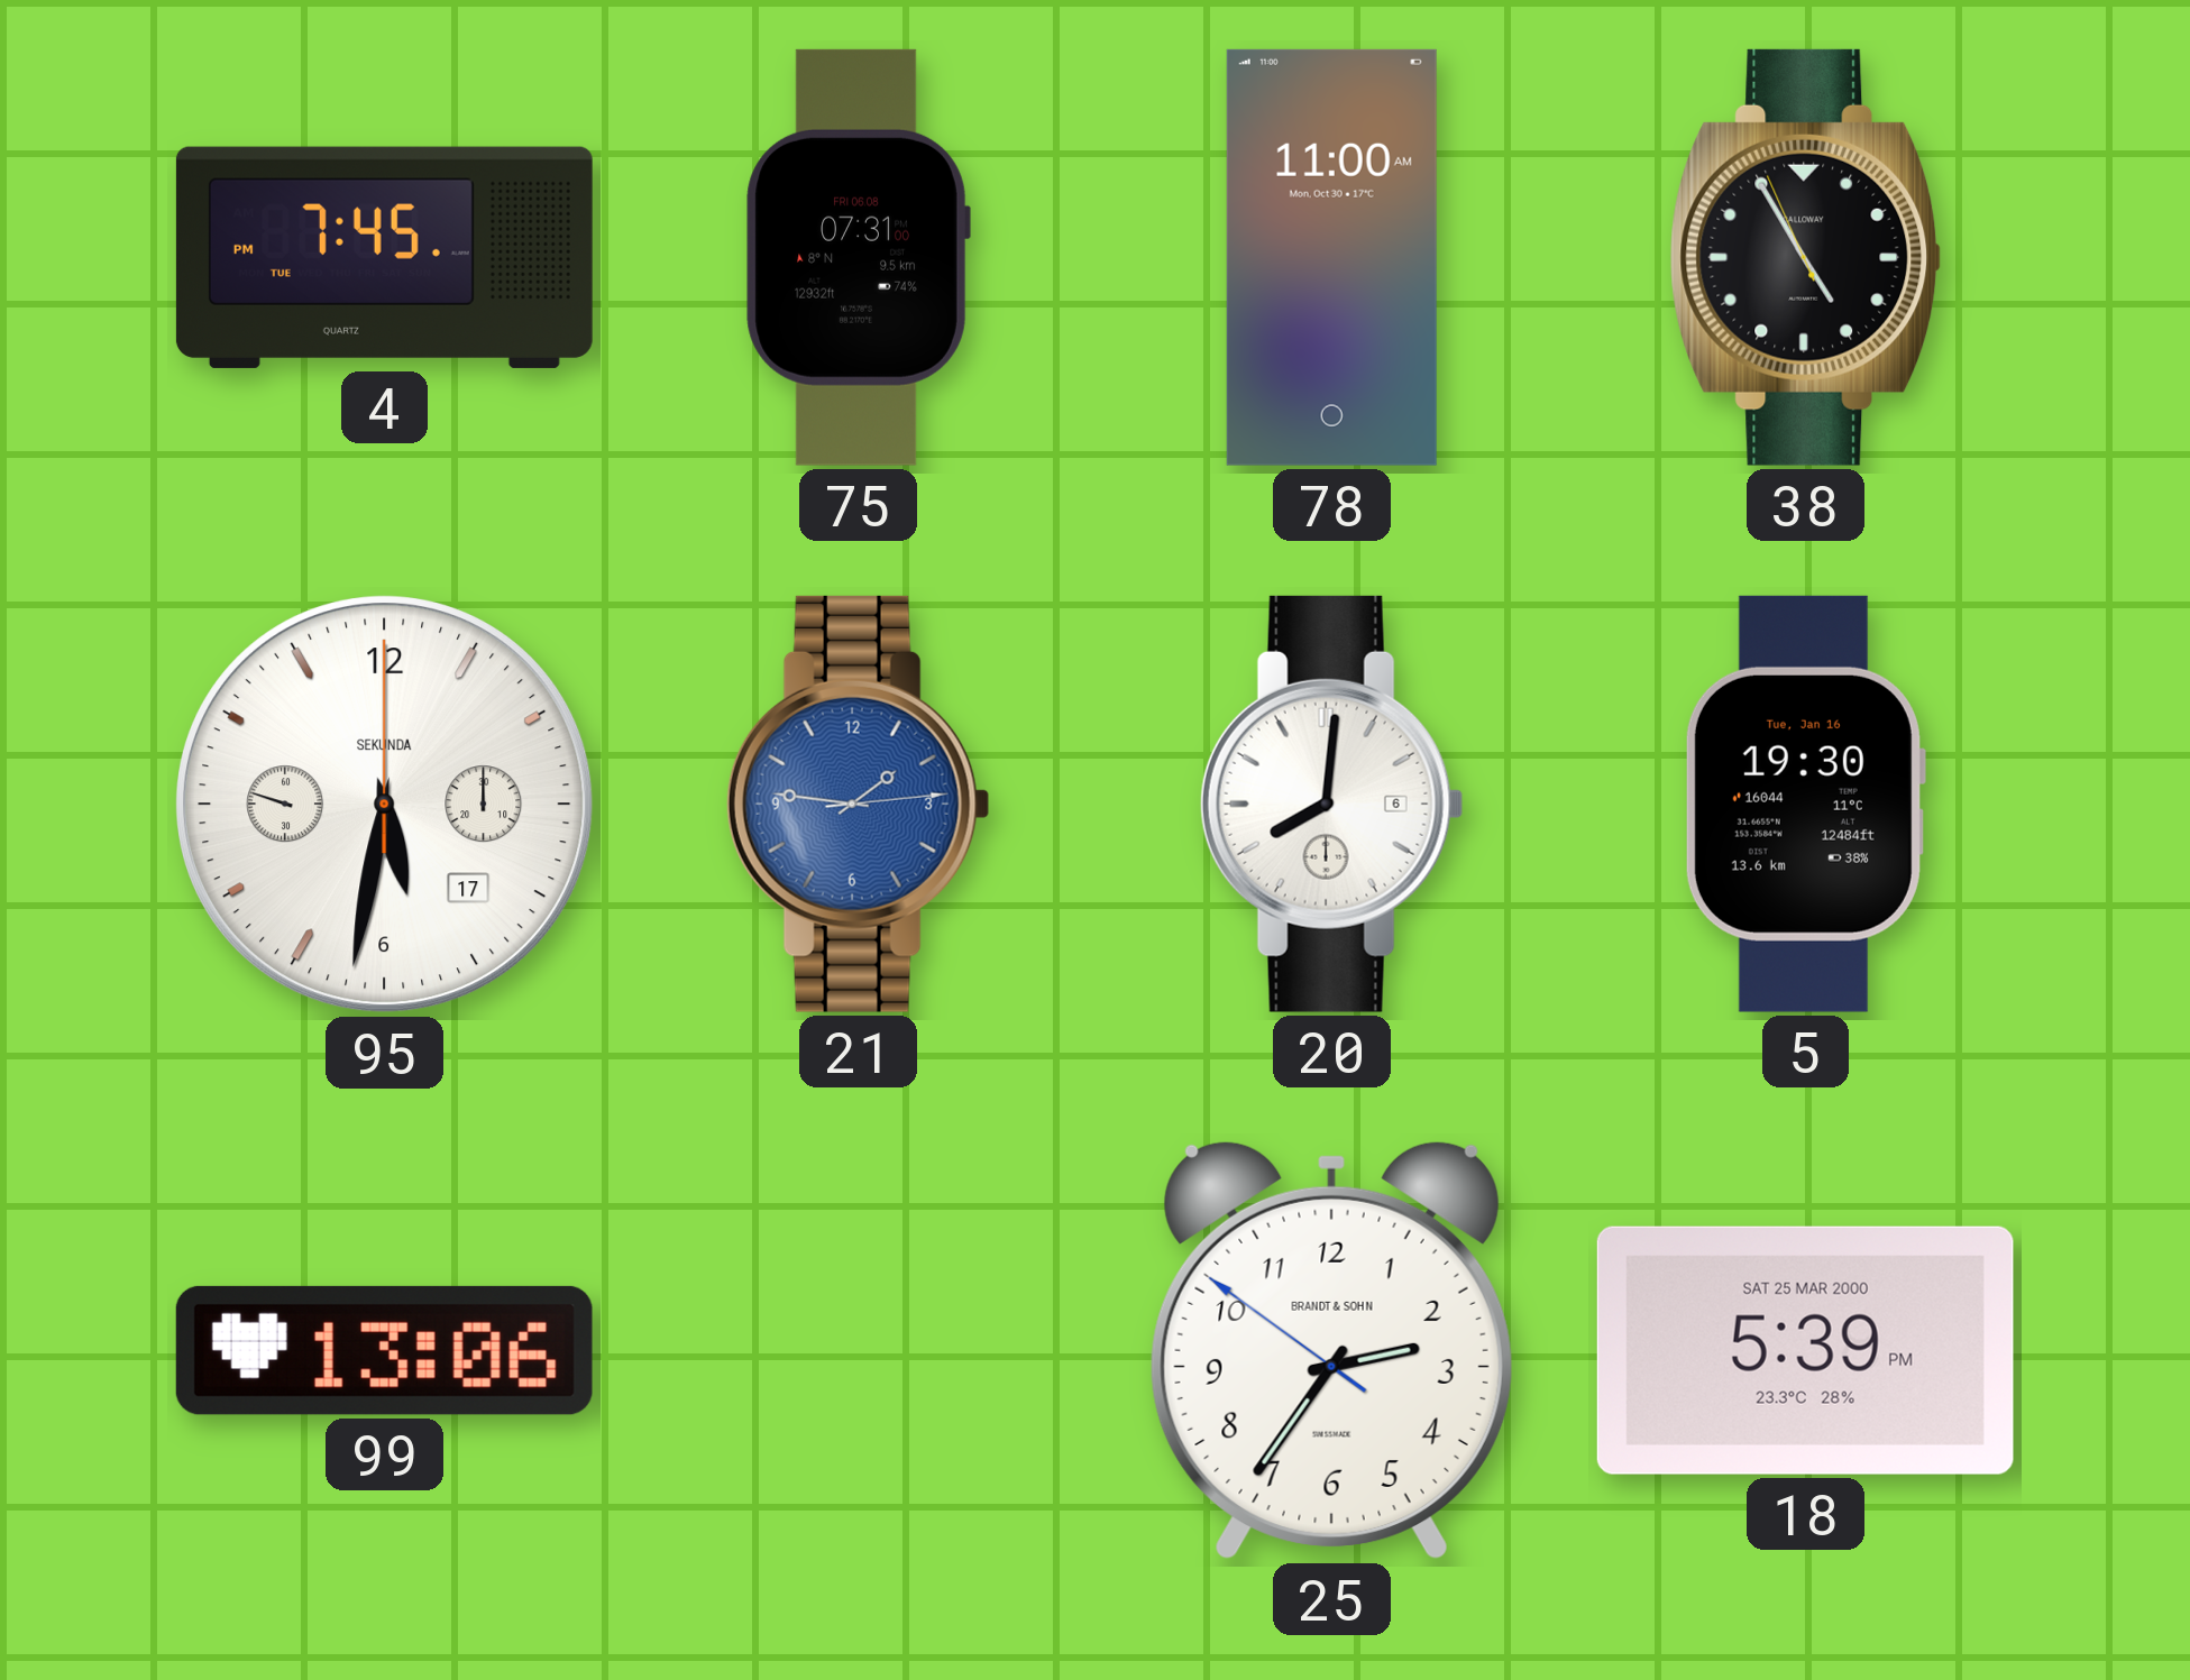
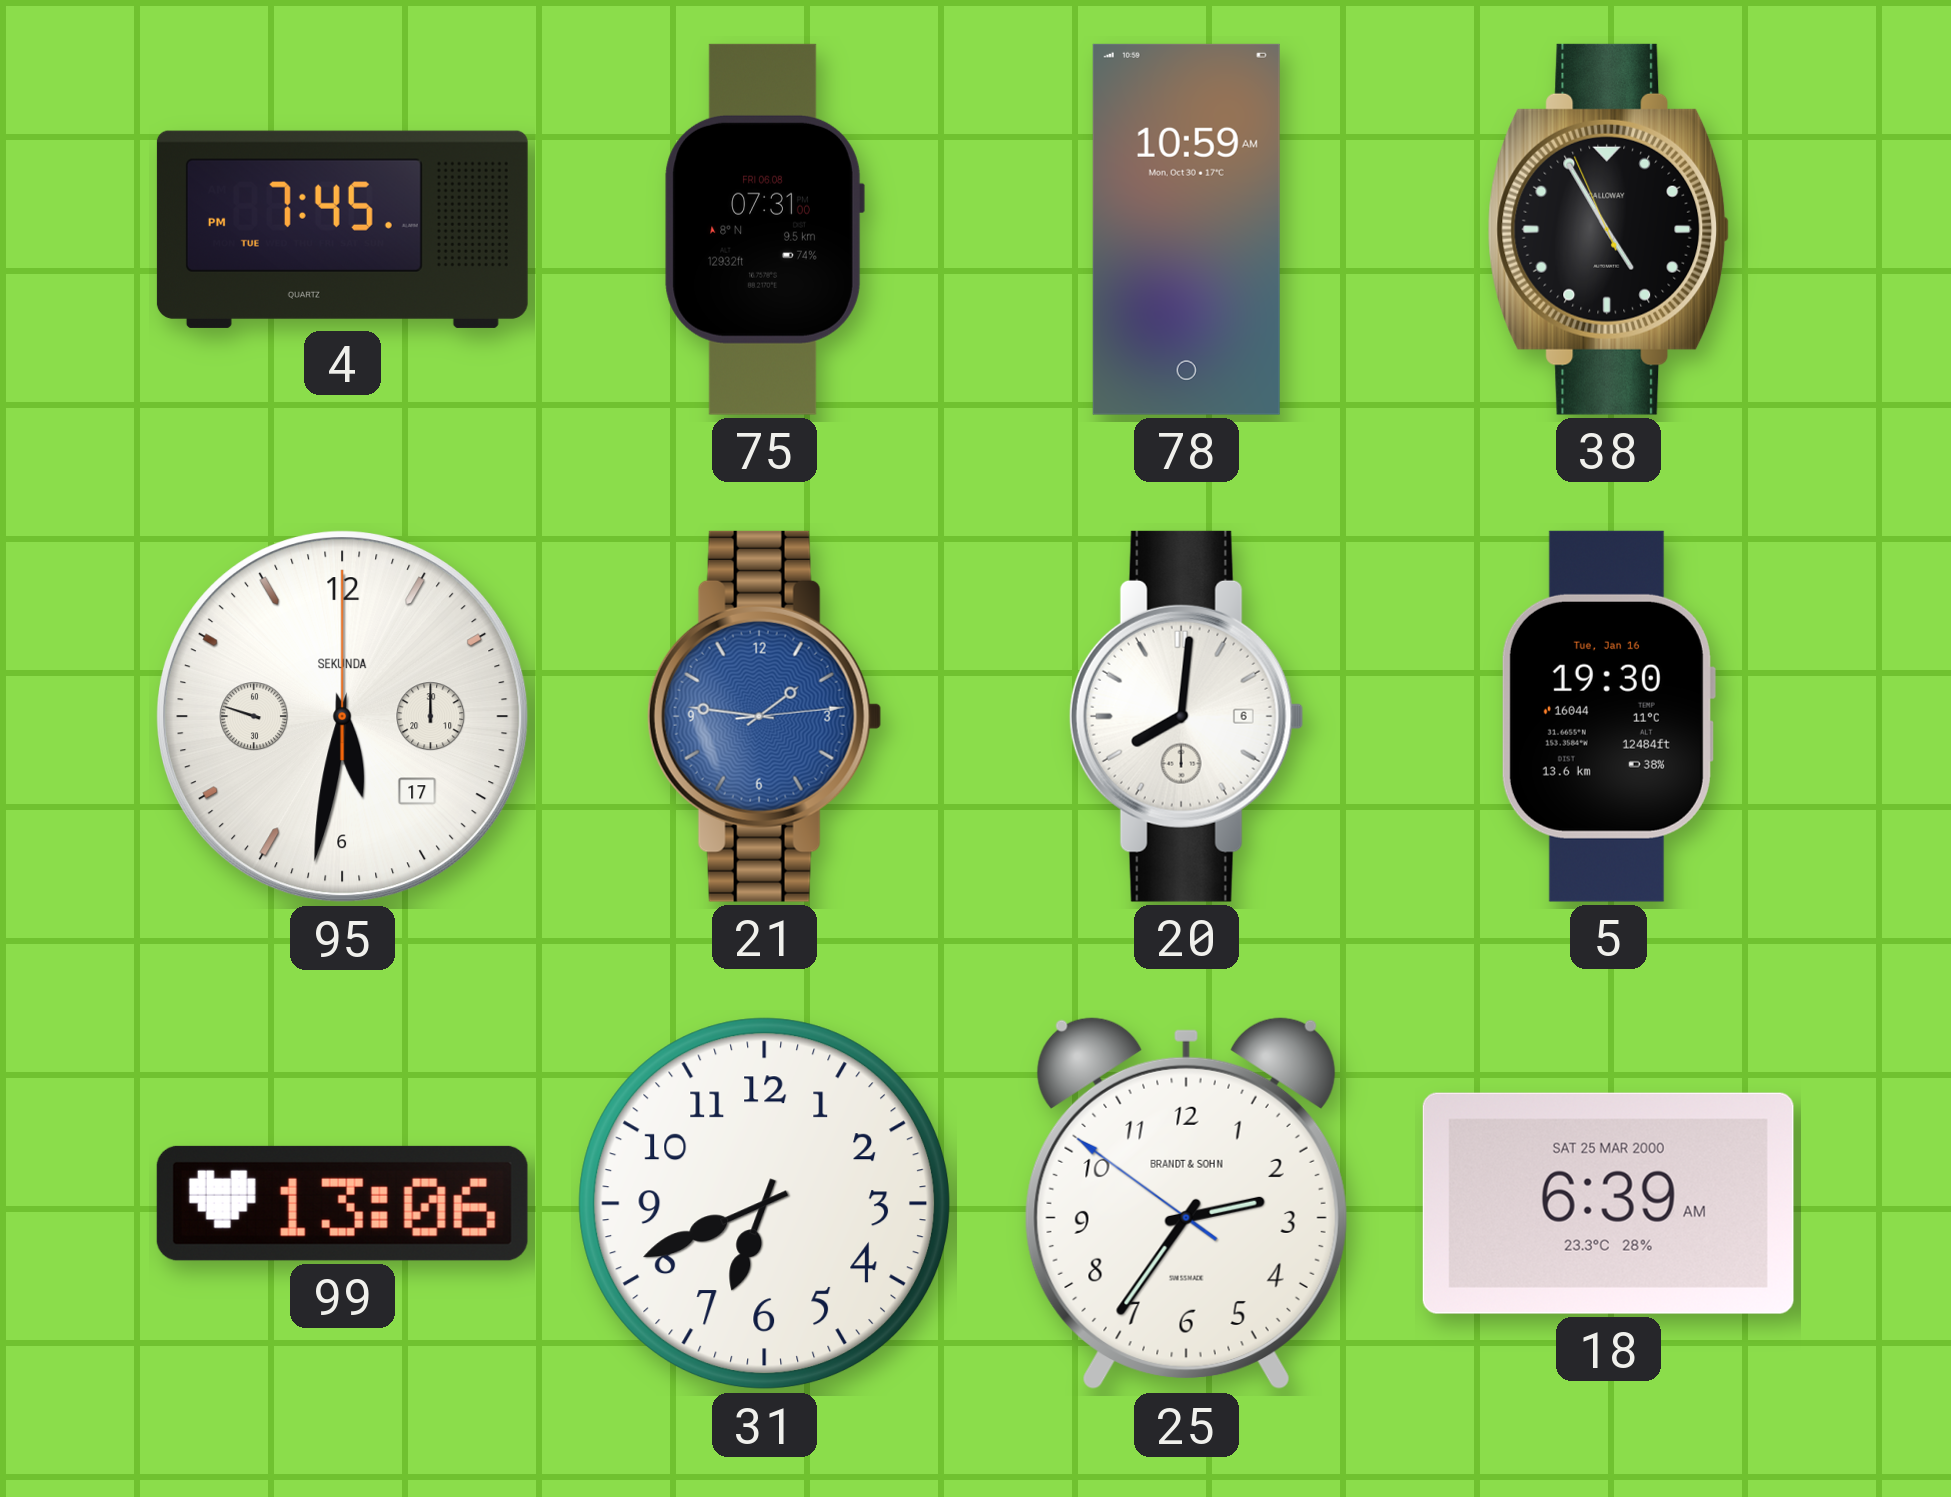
78: 11:00 -> 10:59
31: none -> 6:41
18: 5:39 -> 6:39
